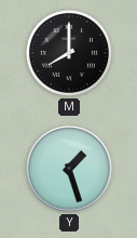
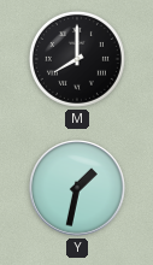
Y: 1:27 -> 1:32
